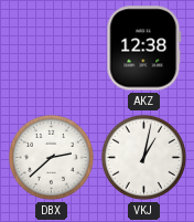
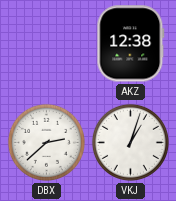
VKJ: 1:02 -> 1:03
